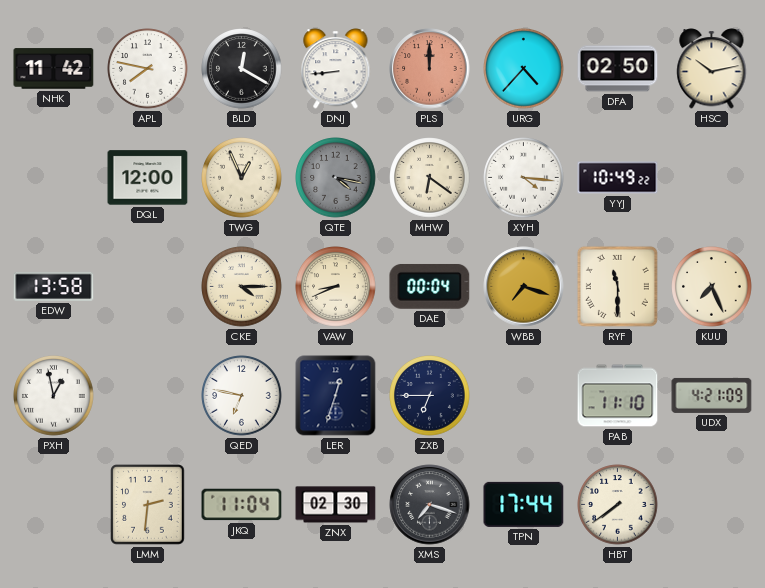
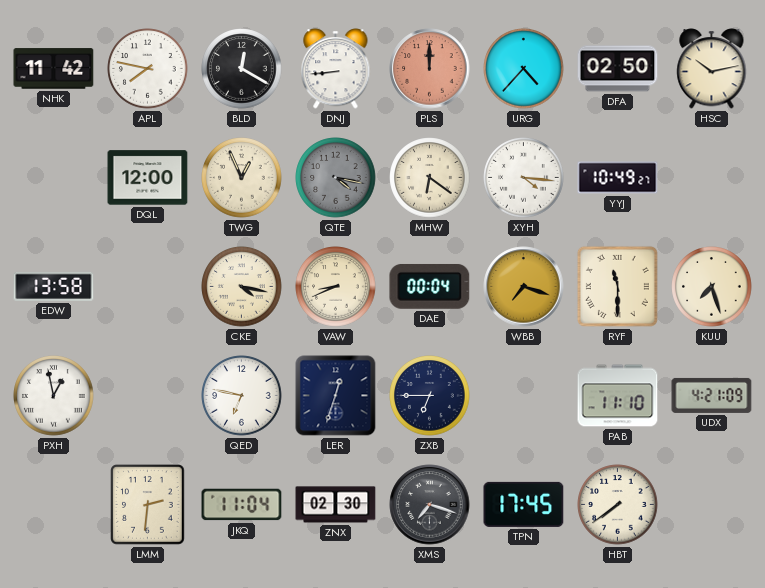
YYJ: 10:49:22 -> 10:49:27
CKE: 4:15 -> 4:17
KUU: 7:26 -> 7:27
TPN: 17:44 -> 17:45
